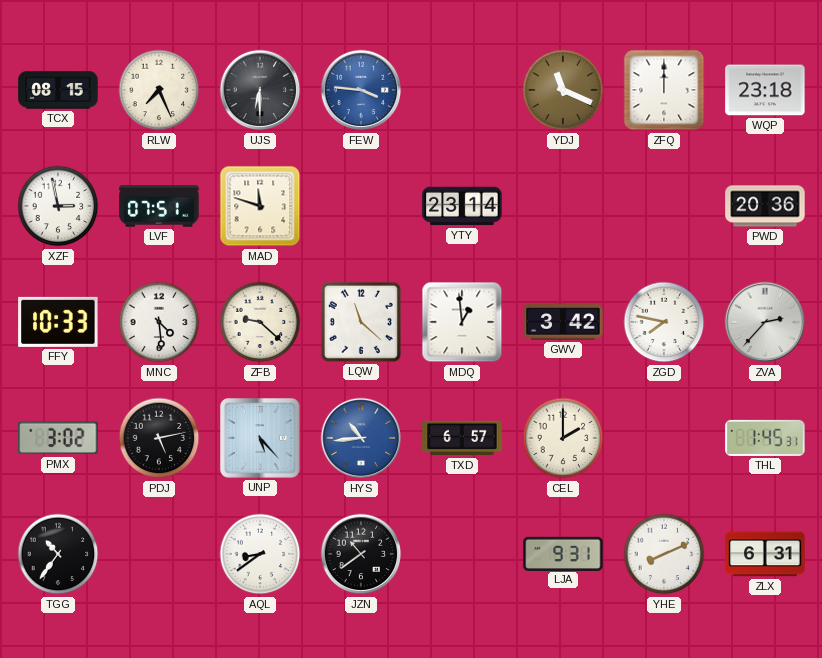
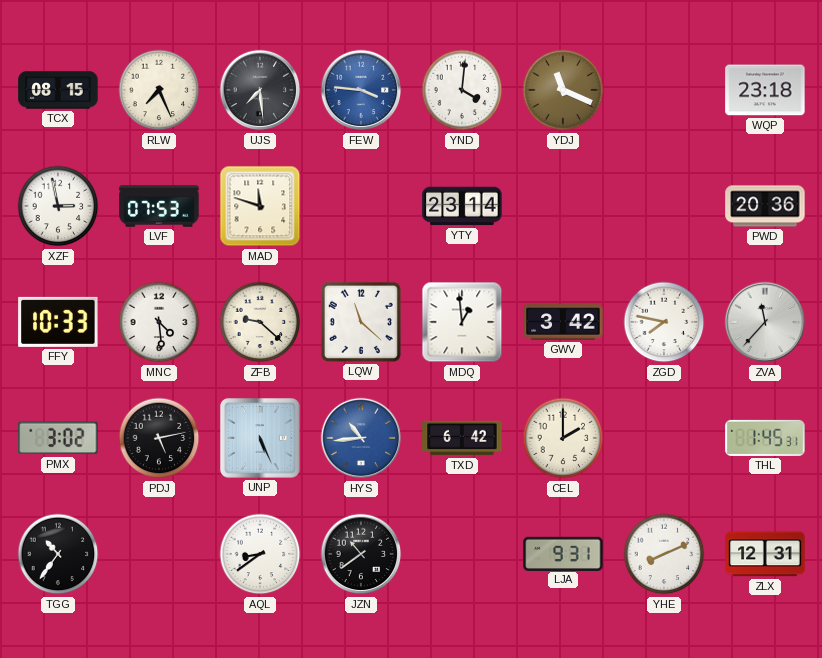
UJS: 6:30 -> 7:29
YND: none -> 4:01
ZFQ: 12:00 -> none
LVF: 07:51 -> 07:53
ZVA: 2:37 -> 11:37
UNP: 5:23 -> 5:26
TXD: 6:57 -> 6:42
ZLX: 6:31 -> 12:31
